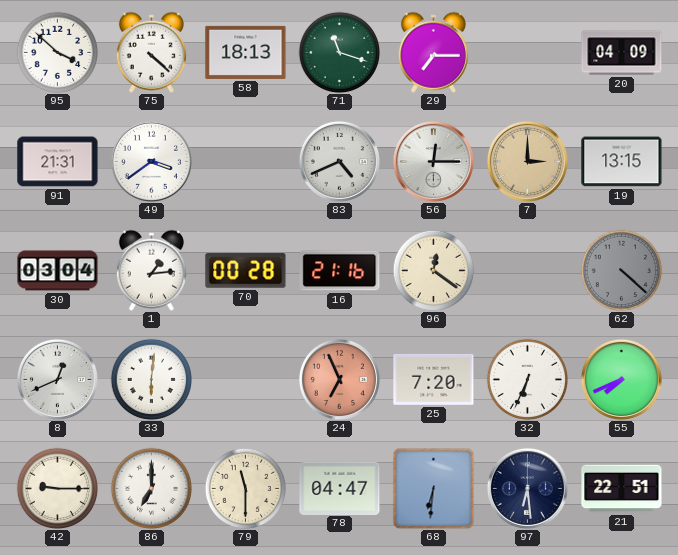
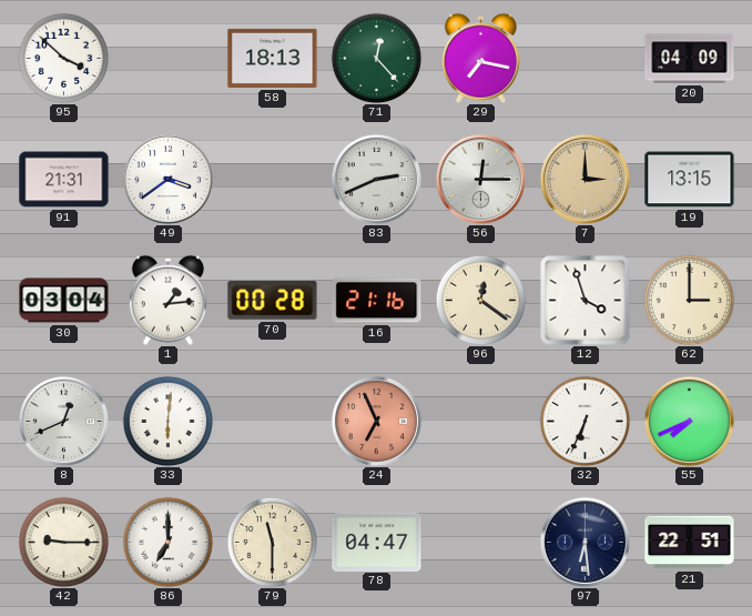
75: 4:22 -> none
71: 11:18 -> 12:23
29: 7:15 -> 7:17
83: 4:41 -> 2:41
12: none -> 3:57
62: 4:22 -> 3:00
62 dial: grey -> cream
25: 7:20 -> none
68: 6:31 -> none
